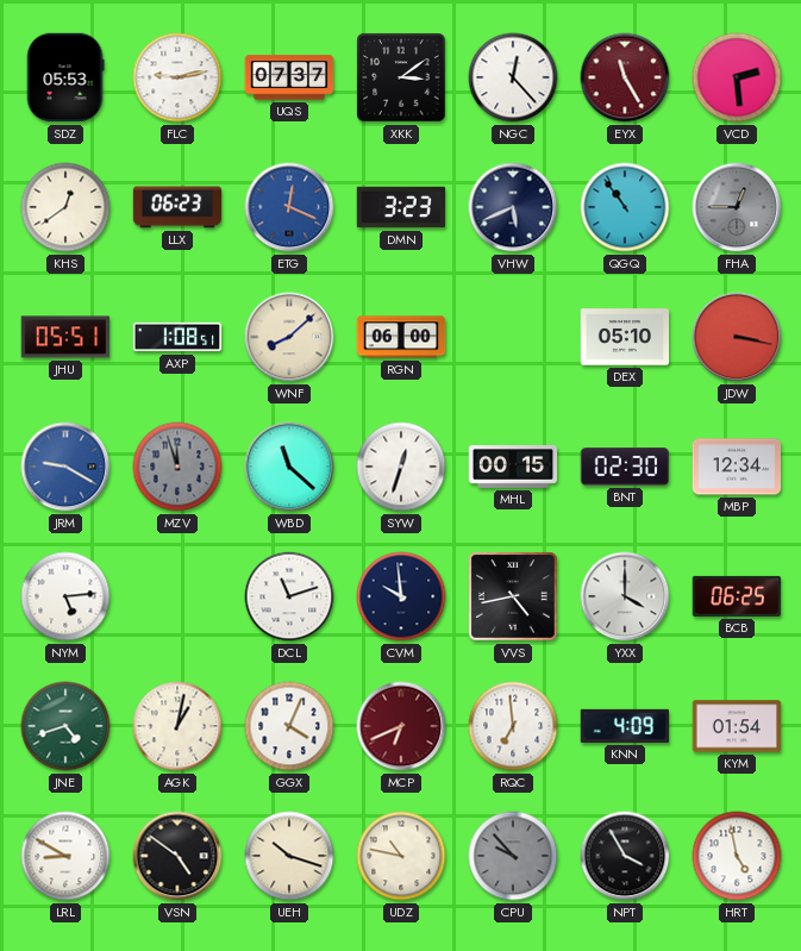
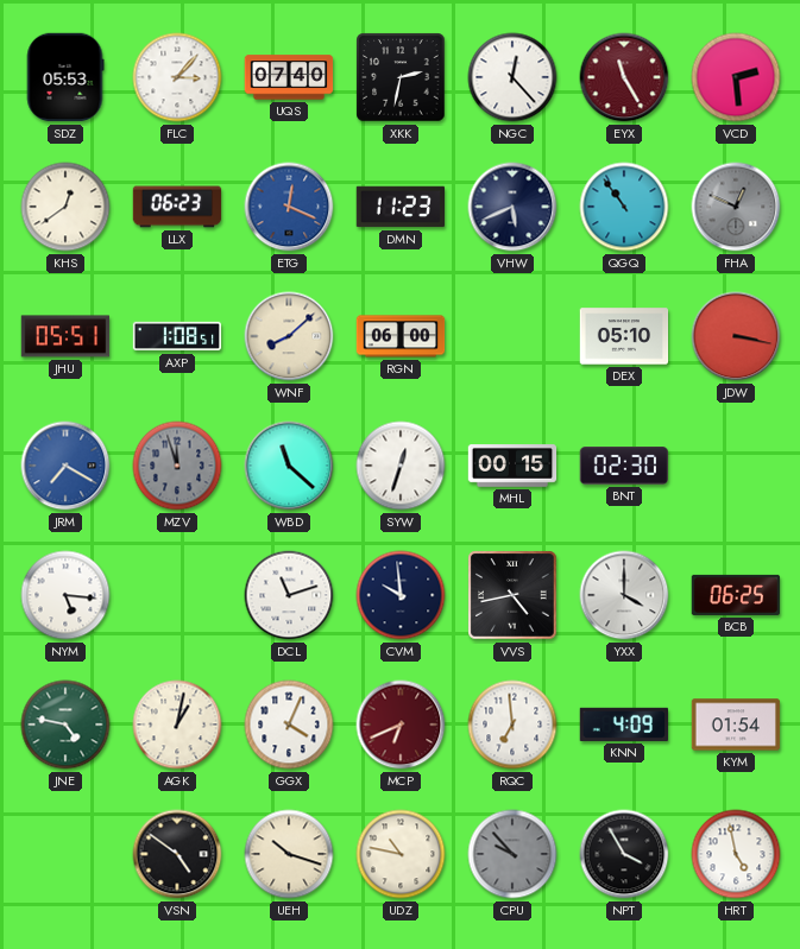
FLC: 9:13 -> 3:07
UQS: 07:37 -> 07:40
XKK: 3:09 -> 2:32
DMN: 3:23 -> 11:23
FHA: 12:45 -> 12:49
JRM: 9:20 -> 7:20
MBP: 12:34 -> none
NYM: 5:14 -> 5:16
JNE: 4:42 -> 4:47
LRL: 8:50 -> none
